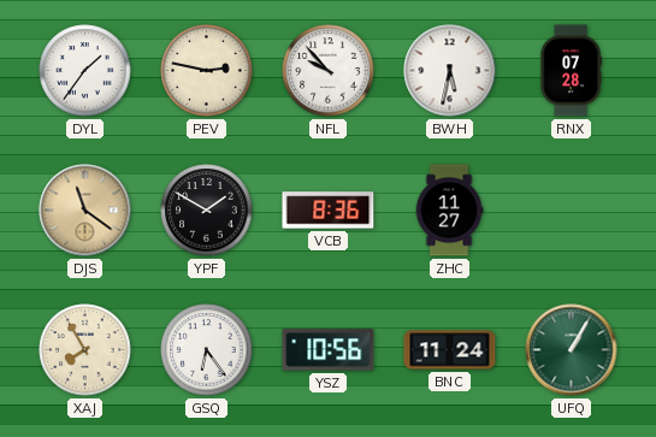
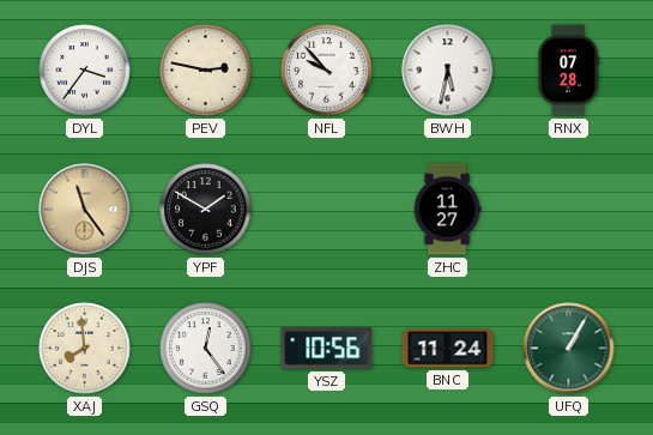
DYL: 1:36 -> 3:36
DJS: 11:21 -> 11:24
VCB: 8:36 -> none
XAJ: 7:55 -> 7:59
GSQ: 6:24 -> 12:24
